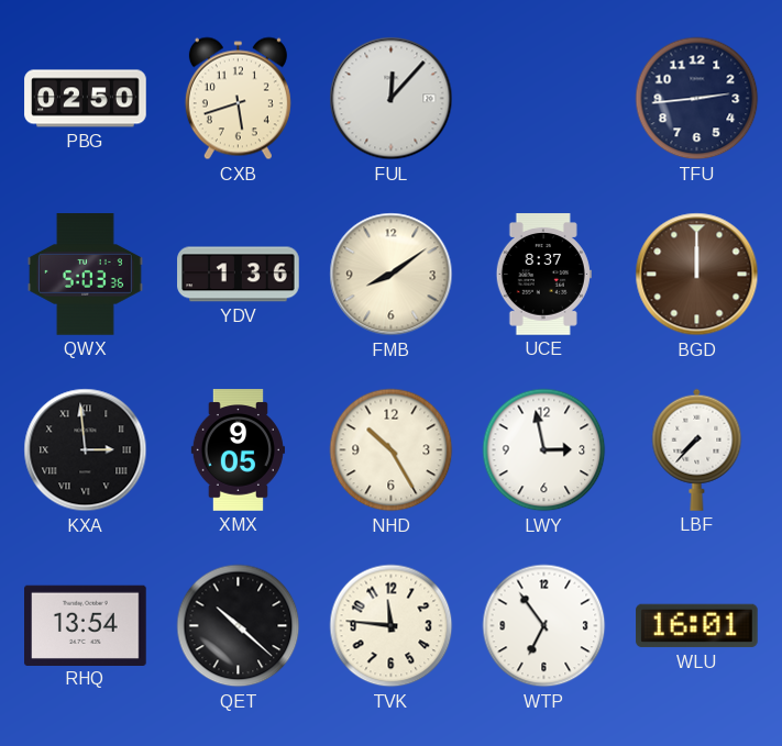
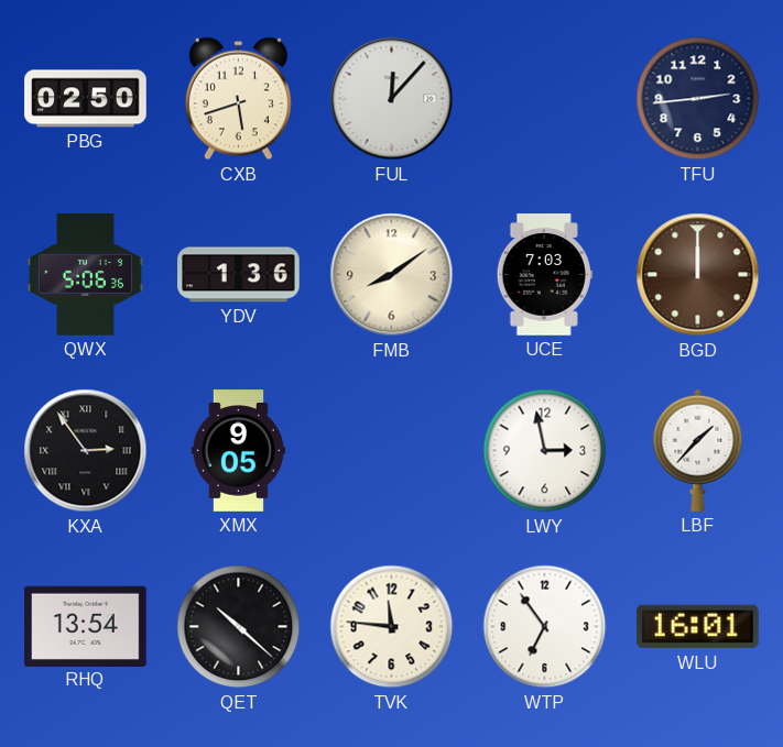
QWX: 5:03 -> 5:06
UCE: 8:37 -> 7:03
KXA: 2:59 -> 2:54
NHD: 10:25 -> none
LBF: 7:37 -> 1:37
